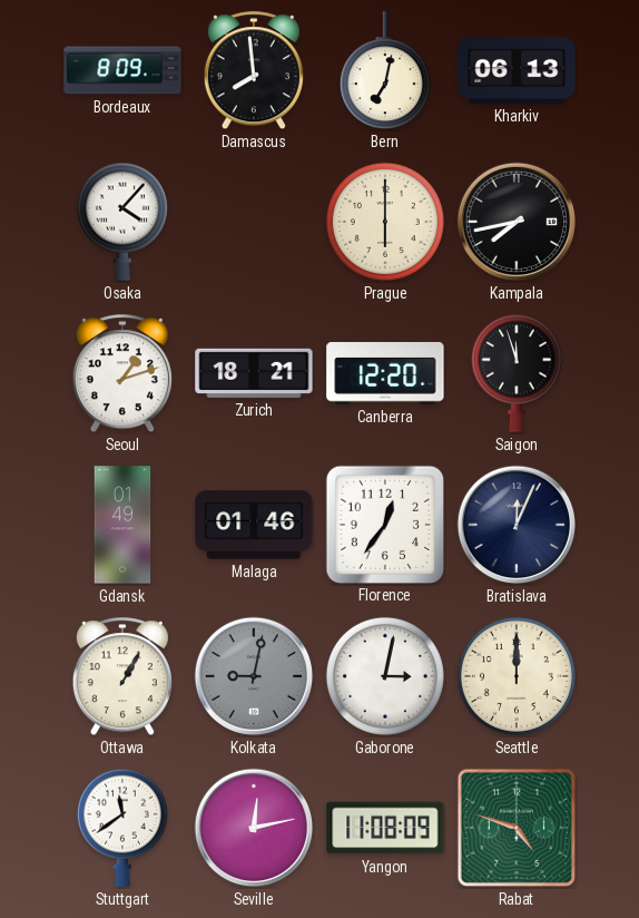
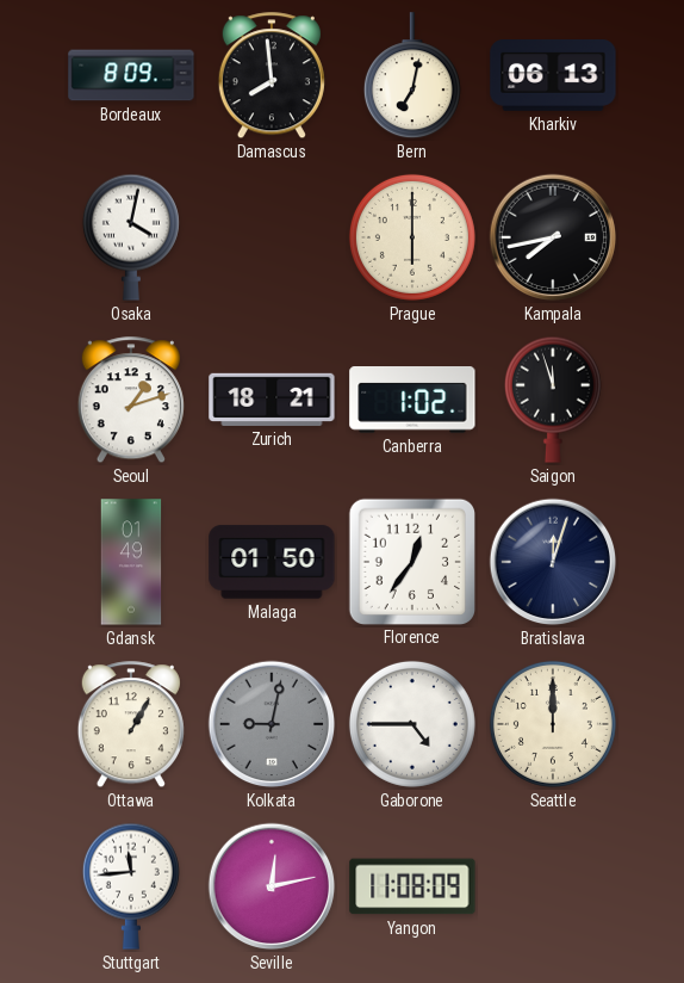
Osaka: 4:07 -> 4:02
Canberra: 12:20 -> 1:02
Malaga: 01:46 -> 01:50
Bratislava: 12:04 -> 12:03
Gaborone: 3:02 -> 4:45
Stuttgart: 11:39 -> 11:44
Rabat: 4:48 -> none
